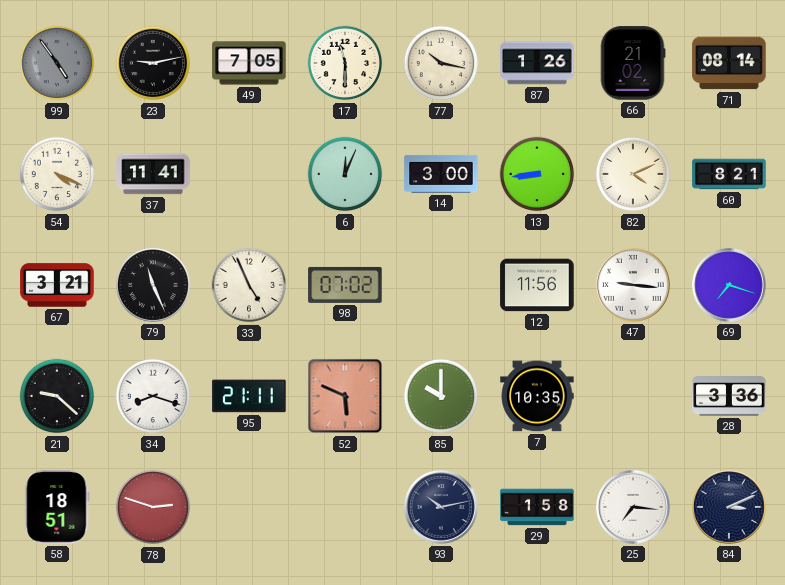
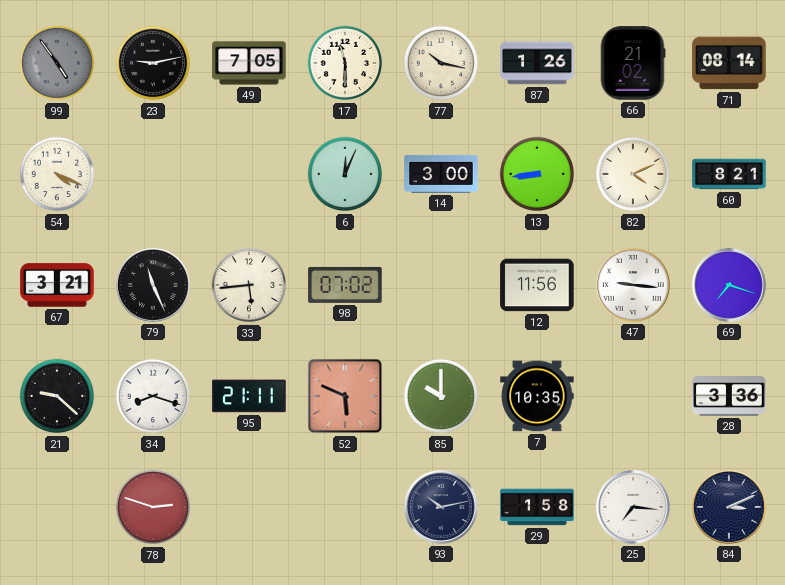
37: 11:41 -> none
33: 4:56 -> 5:44
58: 18:51 -> none
